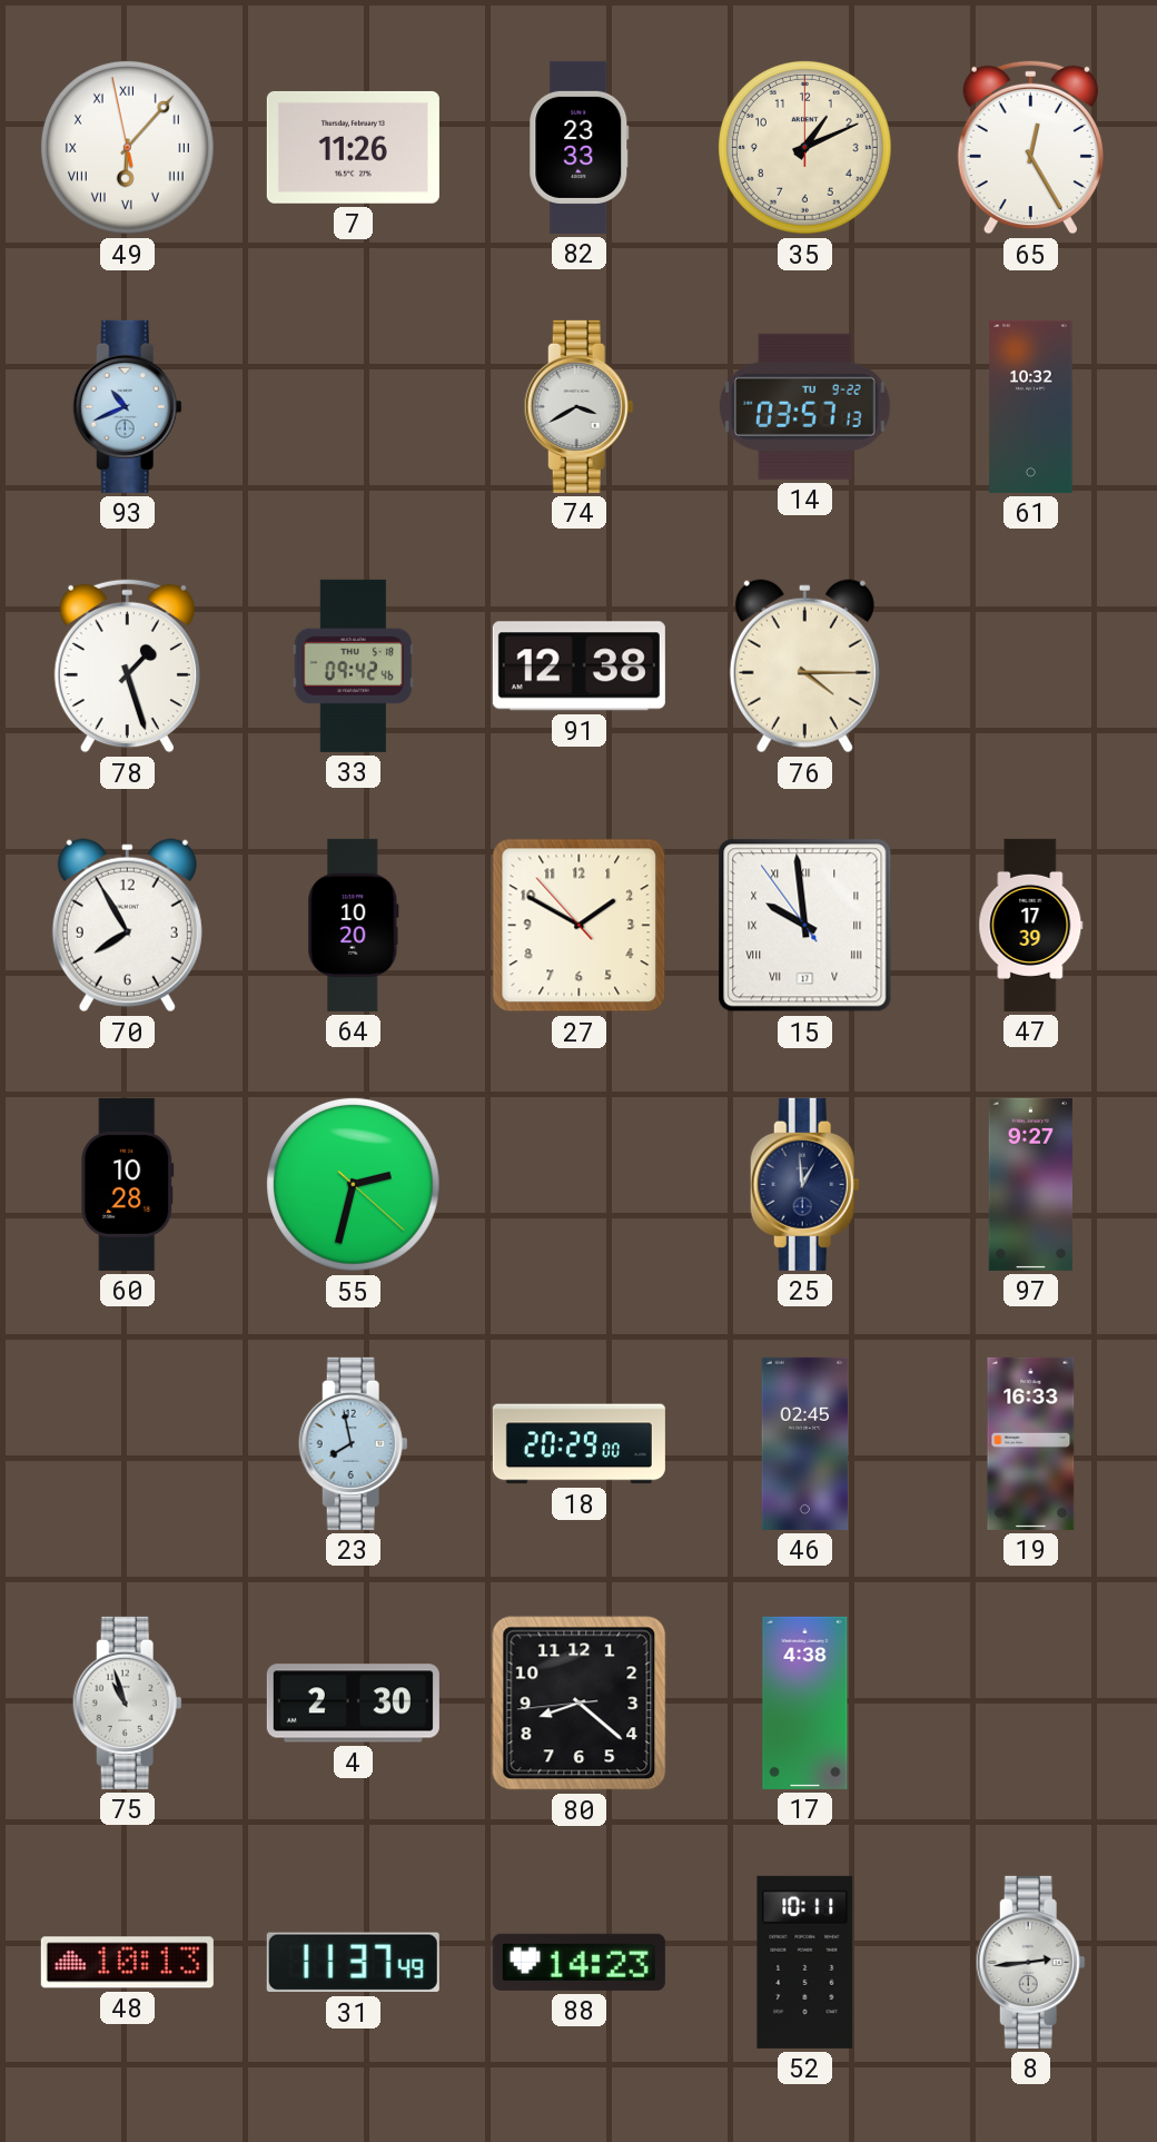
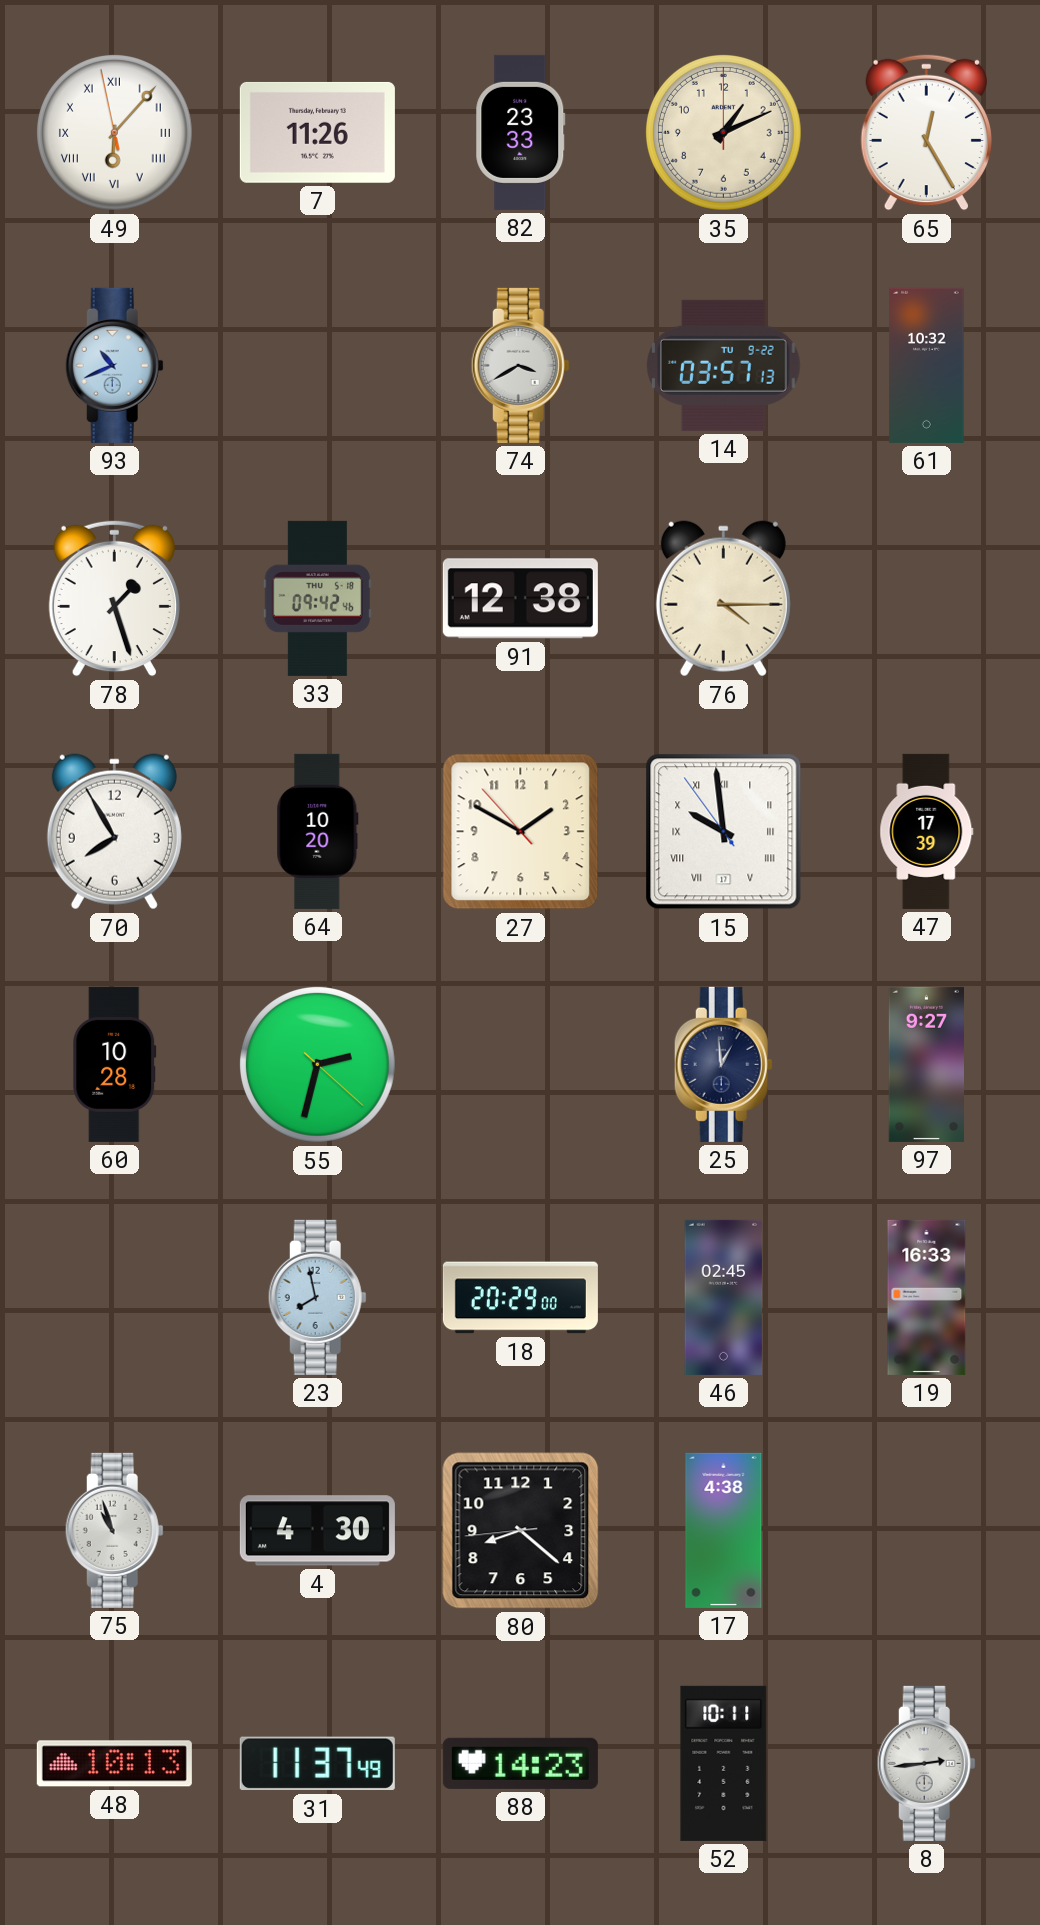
4: 2:30 -> 4:30
